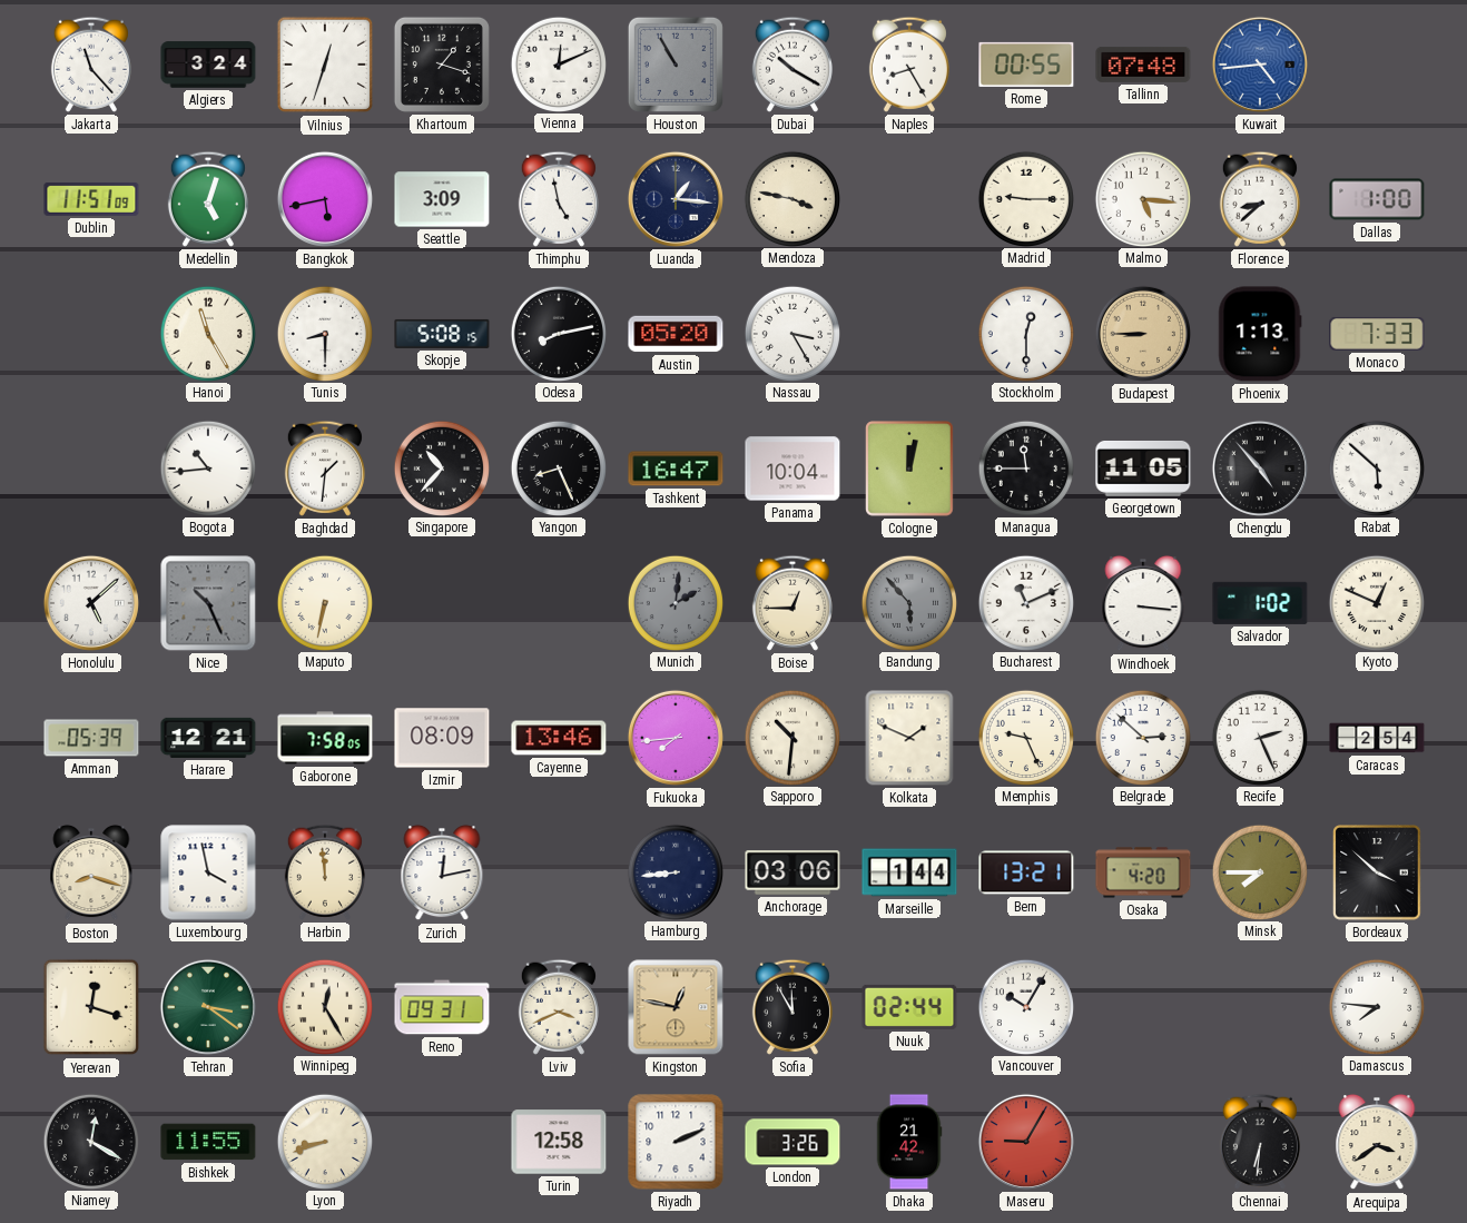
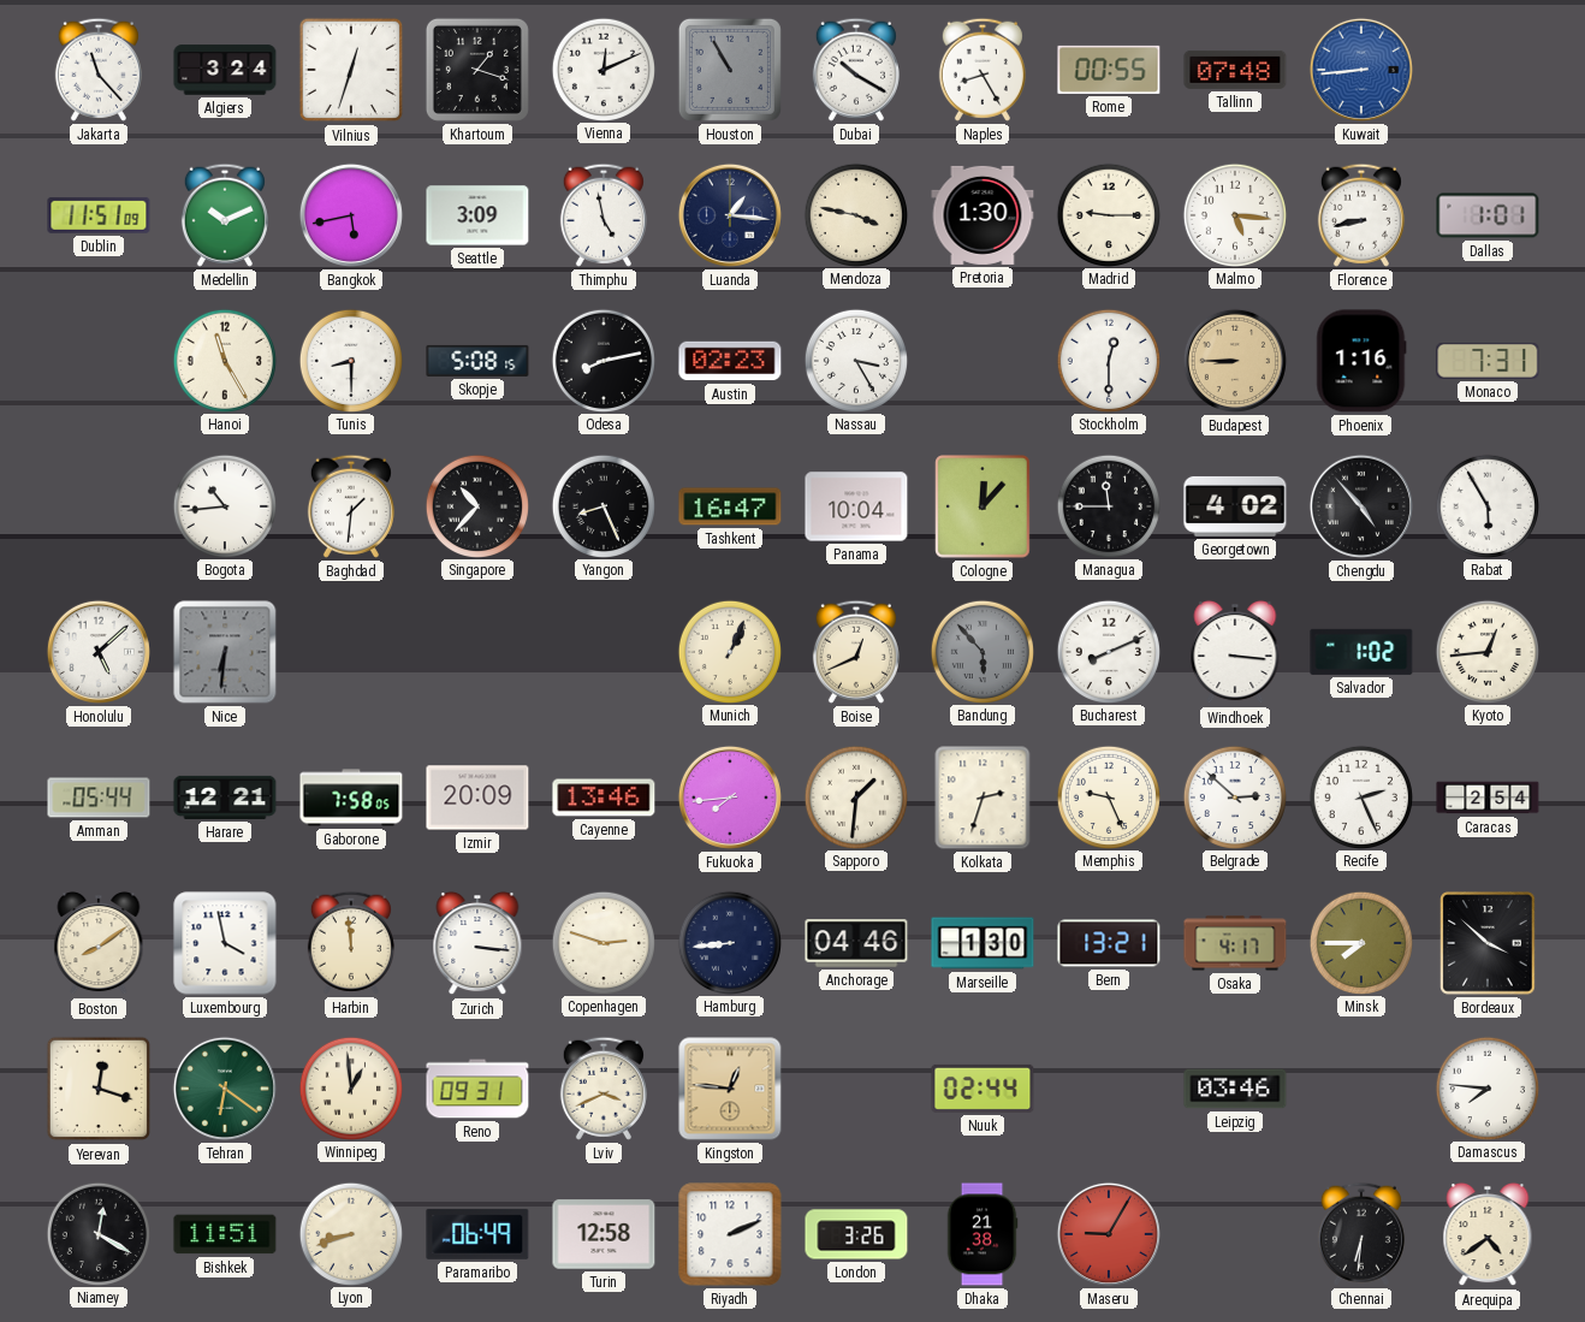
Kuwait: 4:44 -> 8:44
Medellin: 5:03 -> 10:11
Pretoria: none -> 1:30
Florence: 8:38 -> 8:43
Dallas: 1:00 -> 1:01
Austin: 05:20 -> 02:23
Phoenix: 1:13 -> 1:16
Monaco: 7:33 -> 7:31
Cologne: 12:02 -> 12:07
Georgetown: 11:05 -> 4:02
Rabat: 5:52 -> 5:55
Nice: 10:26 -> 6:31
Maputo: 6:32 -> none
Munich: 2:01 -> 1:04
Munich dial: grey -> cream
Boise: 12:45 -> 12:41
Bucharest: 11:11 -> 8:11
Kyoto: 12:49 -> 12:44
Amman: 05:39 -> 05:44
Izmir: 08:09 -> 20:09
Sapporo: 10:31 -> 1:31
Kolkata: 1:49 -> 2:33
Boston: 8:18 -> 8:09
Zurich: 12:13 -> 3:16
Copenhagen: none -> 2:48
Anchorage: 03:06 -> 04:46
Marseille: 1:44 -> 1:30
Osaka: 4:20 -> 4:17
Tehran: 3:21 -> 6:21
Winnipeg: 12:25 -> 12:59
Kingston: 12:47 -> 12:46
Sofia: 11:55 -> none
Vancouver: 10:05 -> none
Leipzig: none -> 03:46
Bishkek: 11:55 -> 11:51
Paramaribo: none -> 06:49
Dhaka: 21:42 -> 21:38
Arequipa: 3:39 -> 4:39
